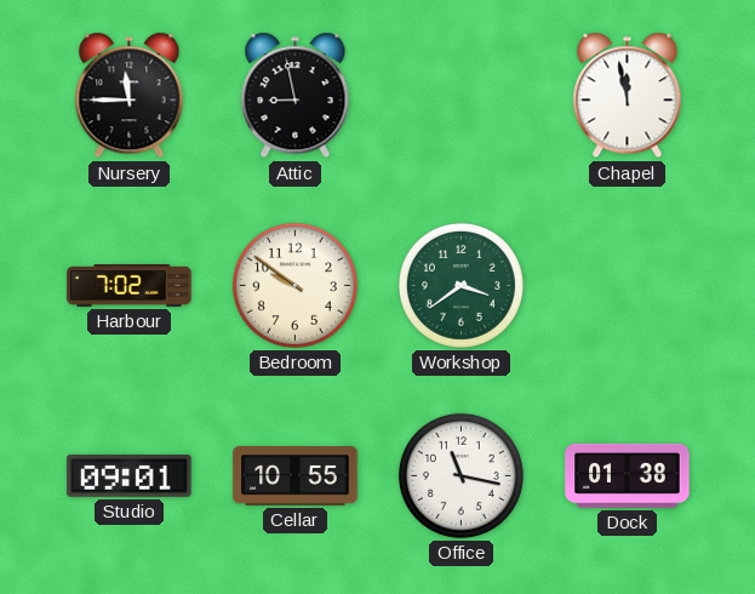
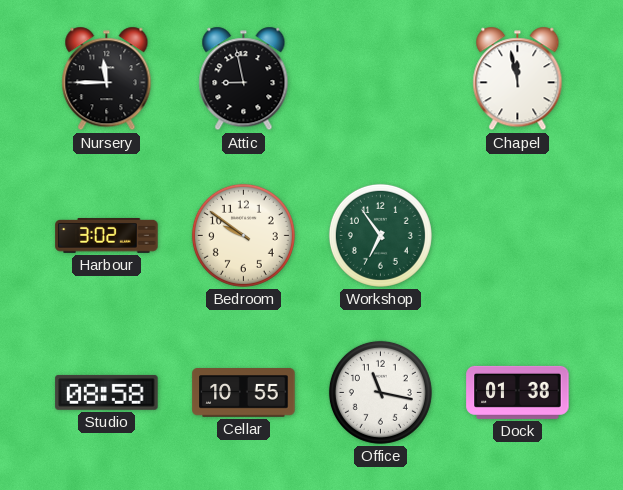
Harbour: 7:02 -> 3:02
Workshop: 3:39 -> 6:54
Studio: 09:01 -> 08:58
